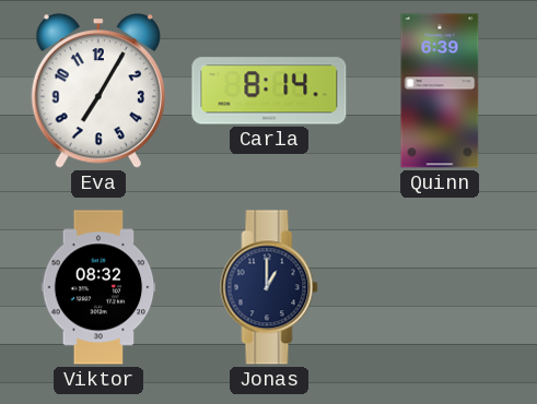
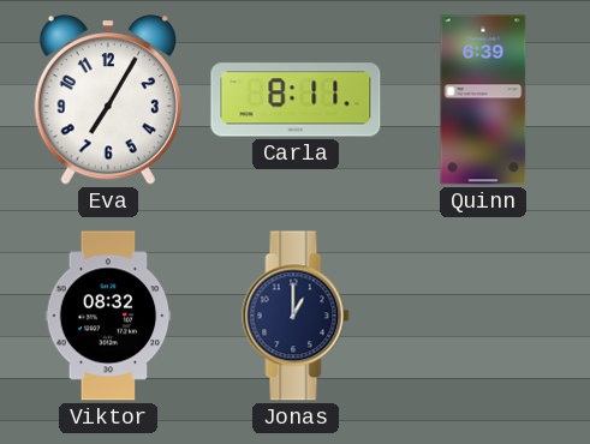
Carla: 8:14 -> 8:11
